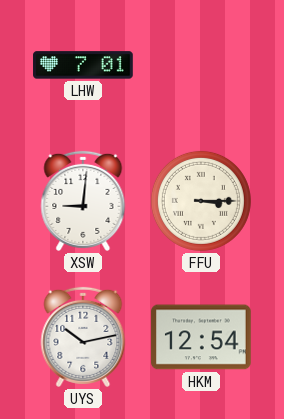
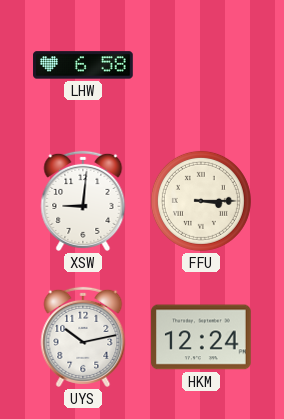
LHW: 7:01 -> 6:58
HKM: 12:54 -> 12:24
